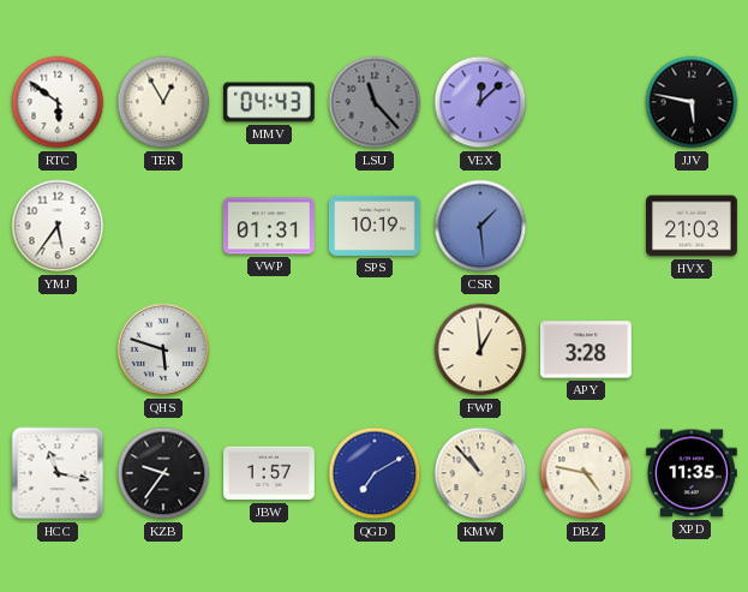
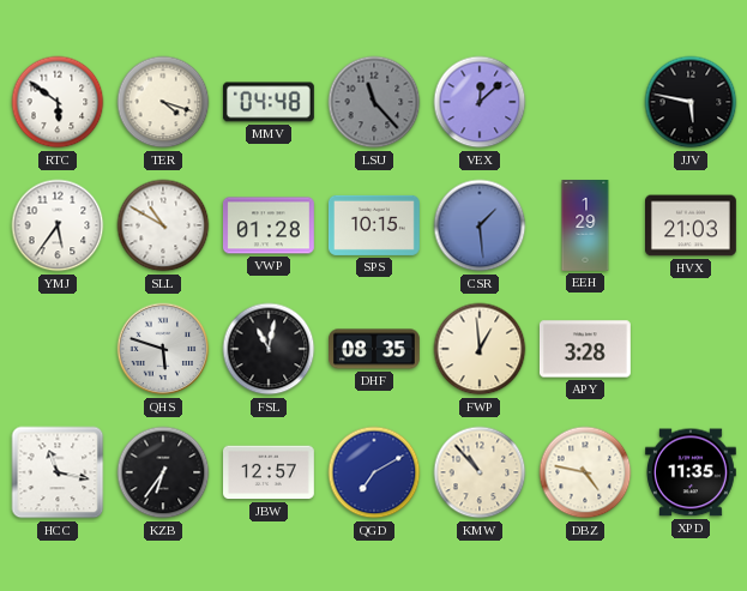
TER: 12:55 -> 4:18
MMV: 04:43 -> 04:48
SLL: none -> 10:50
VWP: 01:31 -> 01:28
SPS: 10:19 -> 10:15
EEH: none -> 1:29
FSL: none -> 11:02
DHF: none -> 08:35
KZB: 9:36 -> 6:36
JBW: 1:57 -> 12:57
